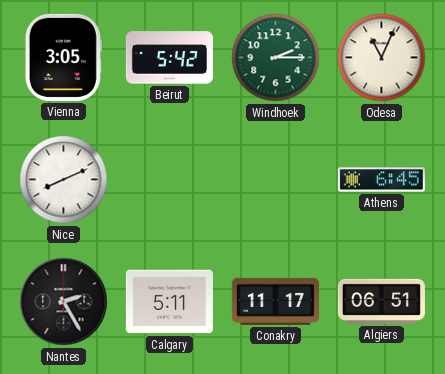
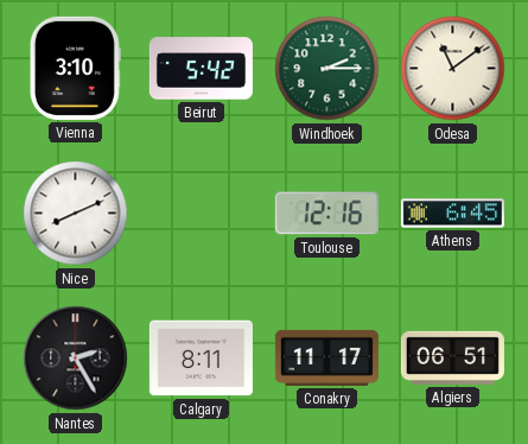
Vienna: 3:05 -> 3:10
Odesa: 11:04 -> 11:09
Toulouse: none -> 12:16
Calgary: 5:11 -> 8:11
